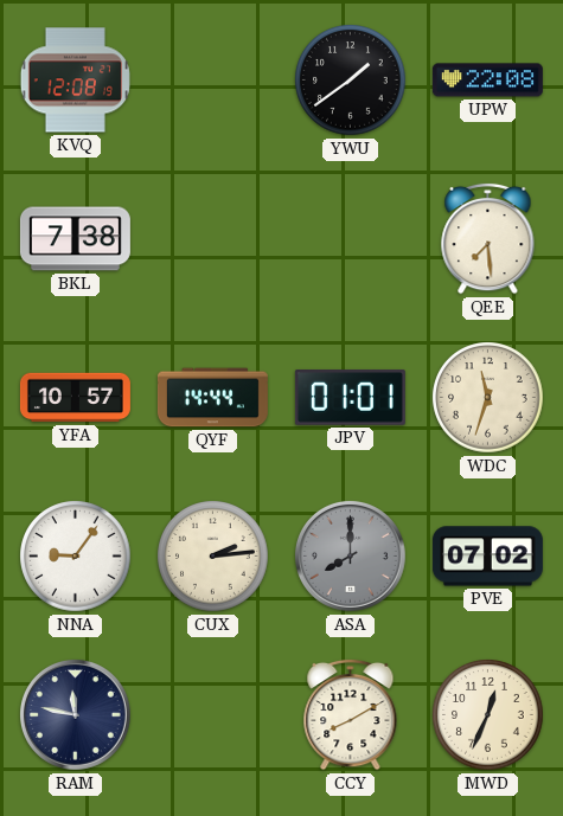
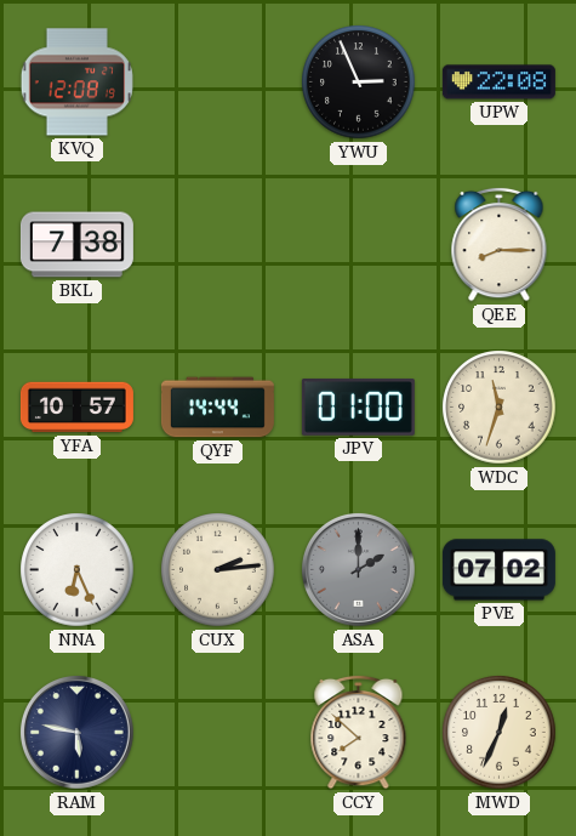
YWU: 1:39 -> 2:56
QEE: 7:29 -> 8:15
JPV: 01:01 -> 01:00
NNA: 9:06 -> 6:26
ASA: 8:00 -> 2:00
RAM: 11:47 -> 5:47
CCY: 8:10 -> 7:52
